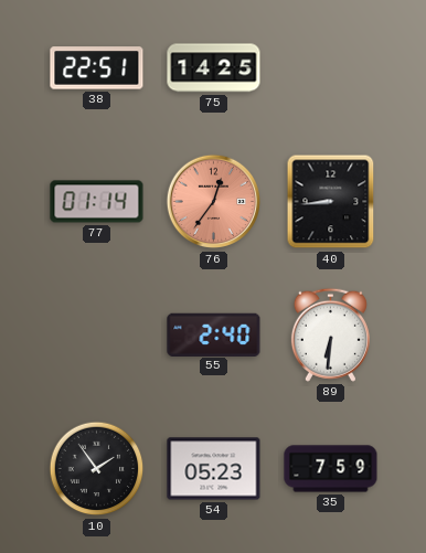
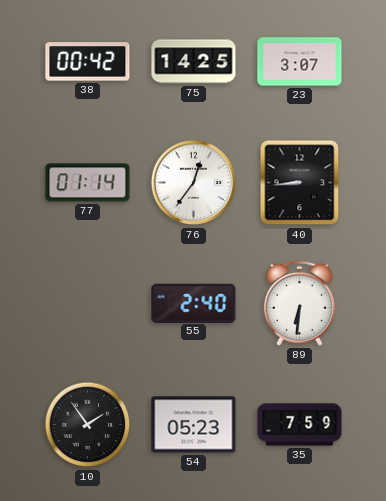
38: 22:51 -> 00:42
23: none -> 3:07
76 dial: salmon -> white
